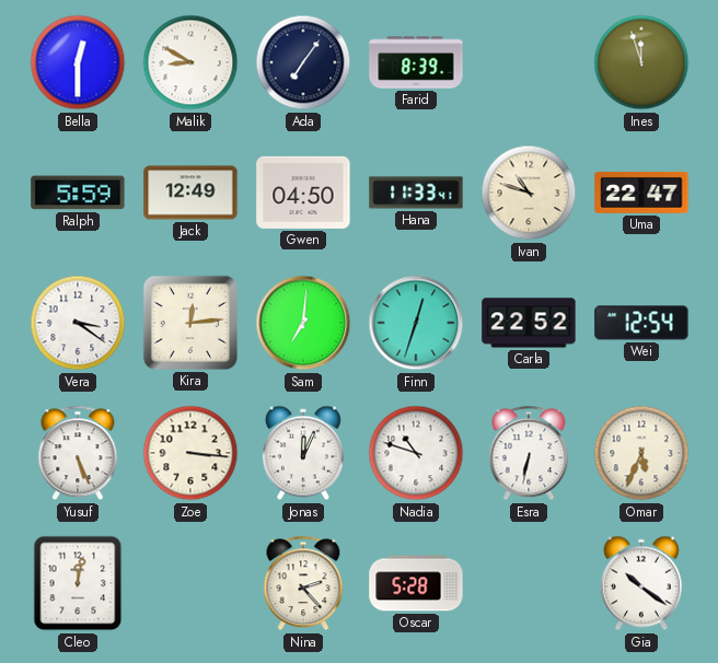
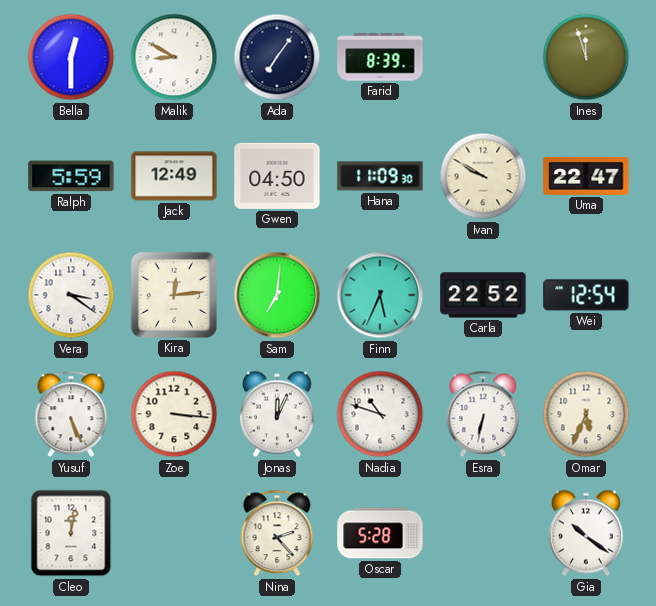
Hana: 11:33 -> 11:09
Ivan: 10:48 -> 9:50
Finn: 12:33 -> 5:34
